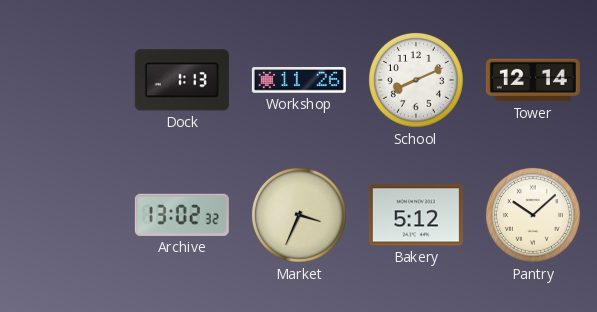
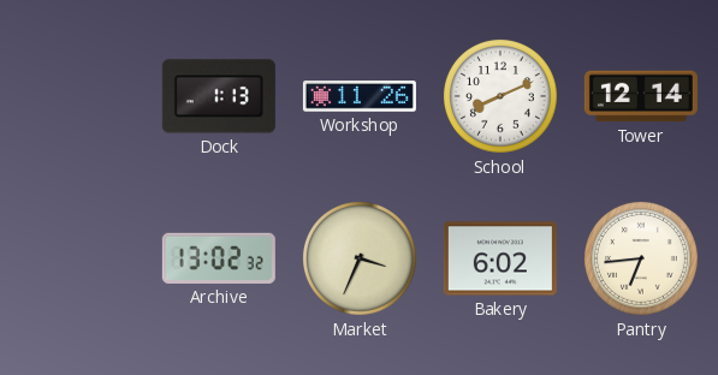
Bakery: 5:12 -> 6:02
Pantry: 10:08 -> 6:44
